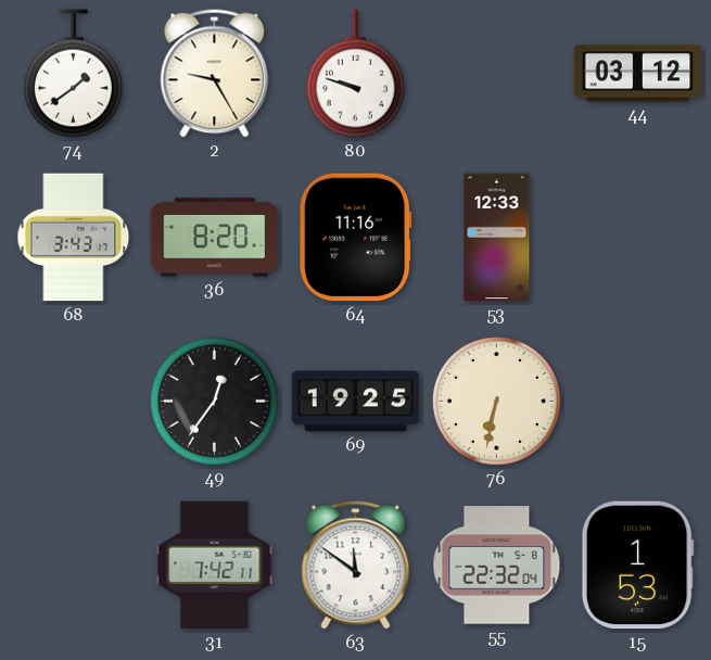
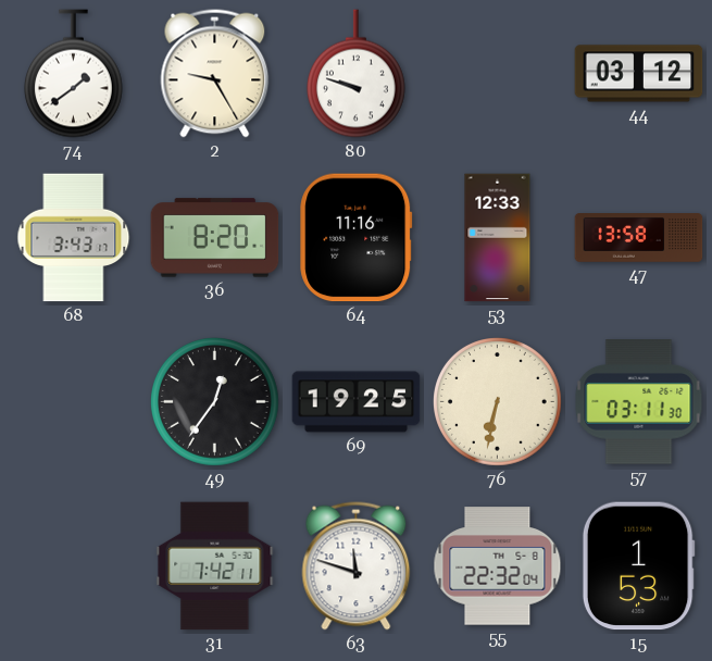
47: none -> 13:58
57: none -> 03:11
63: 11:51 -> 11:48
